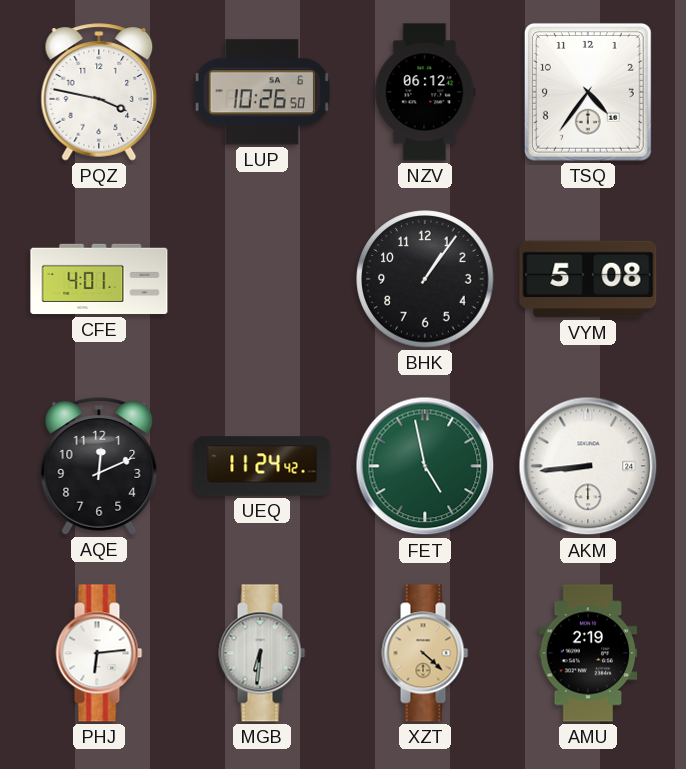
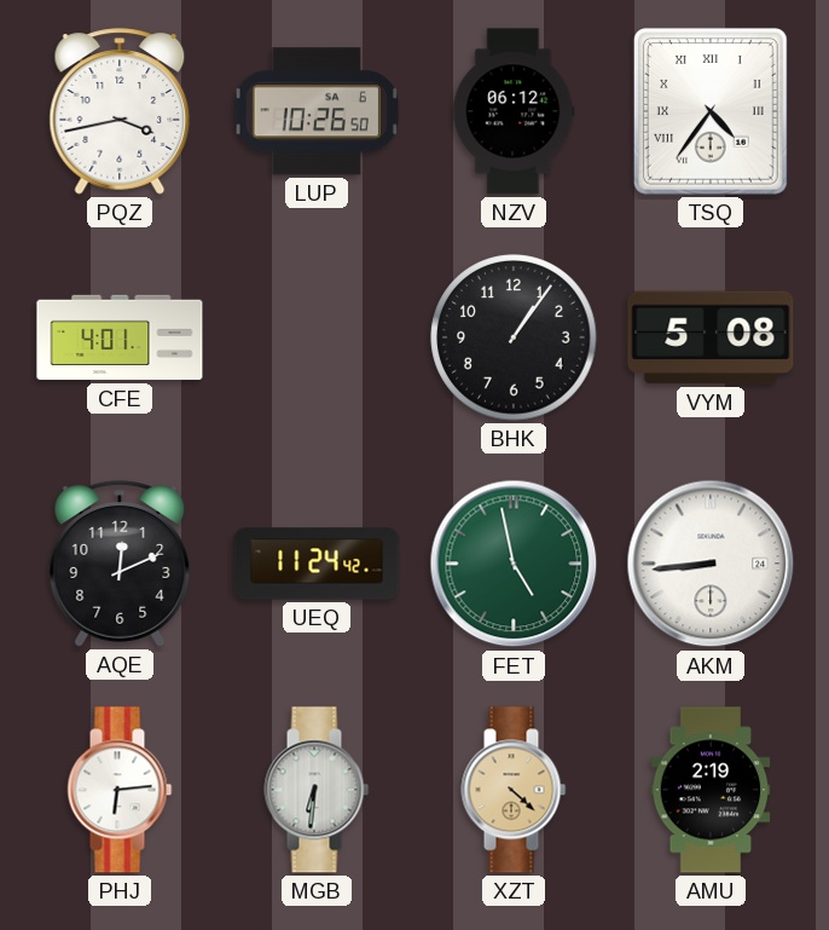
PQZ: 3:47 -> 3:43
TSQ numerals: Arabic -> Roman
